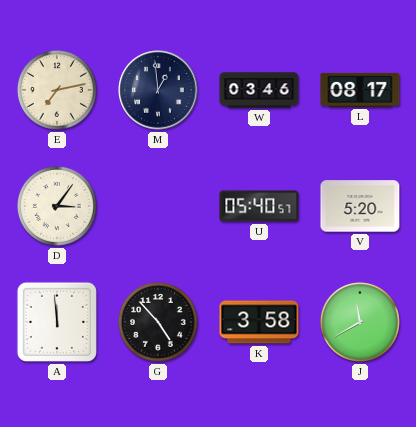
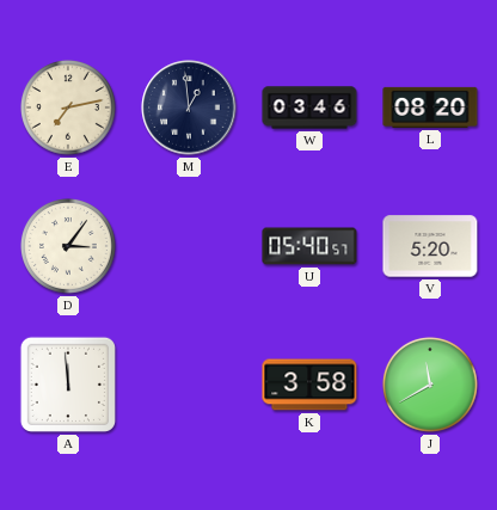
L: 08:17 -> 08:20
G: 4:53 -> none
